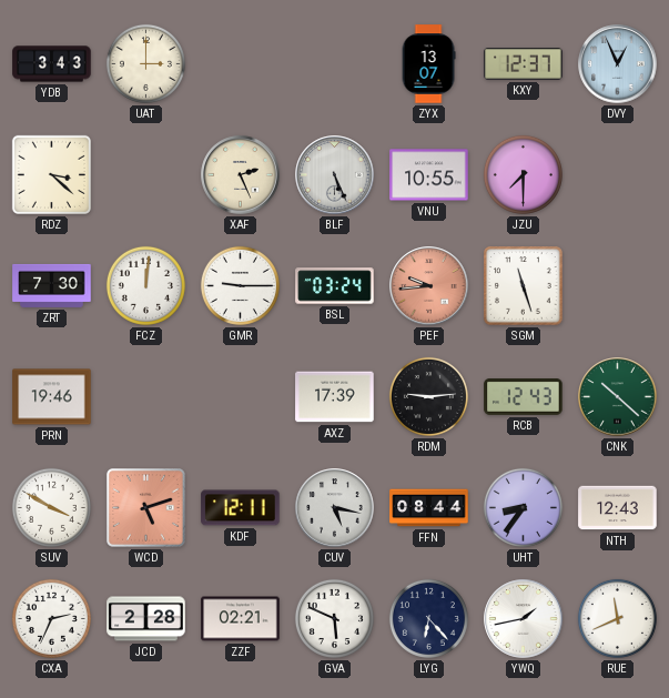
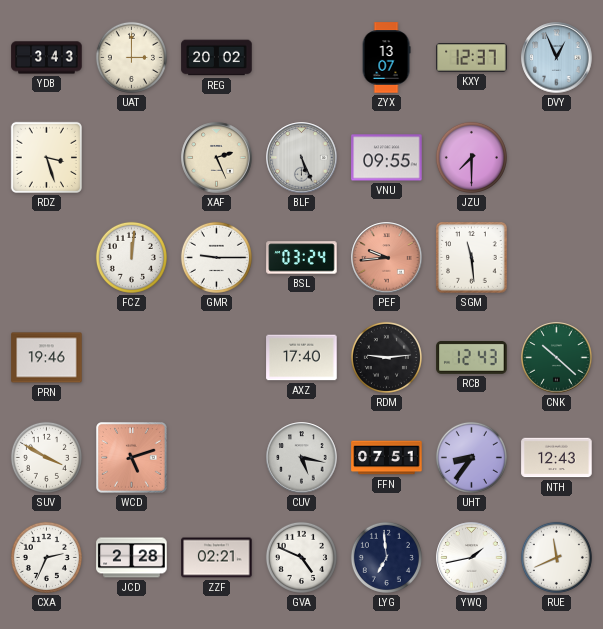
REG: none -> 20:02
RDZ: 3:22 -> 3:27
VNU: 10:55 -> 09:55
ZRT: 7:30 -> none
SGM: 11:27 -> 11:29
AXZ: 17:39 -> 17:40
KDF: 12:11 -> none
FFN: 08:44 -> 07:51
GVA: 5:49 -> 4:49
LYG: 6:23 -> 6:59
